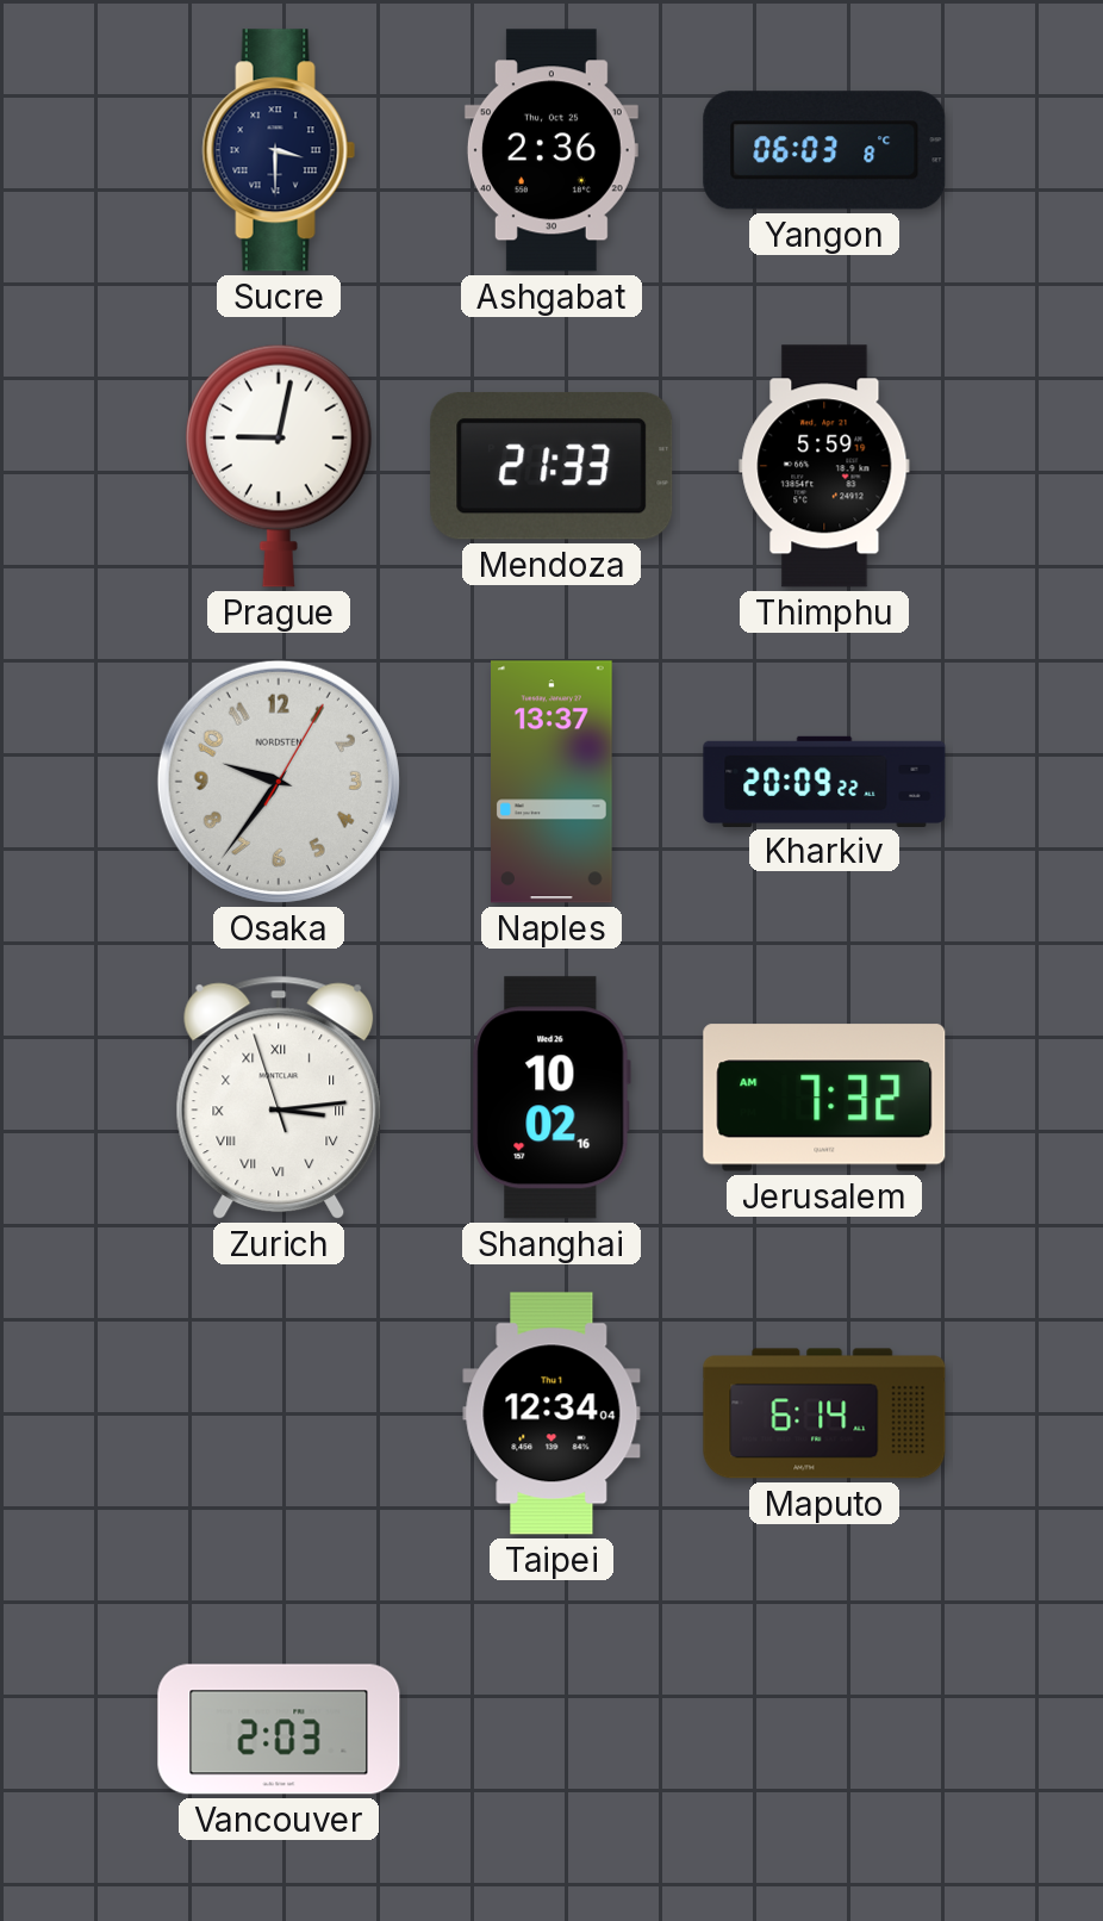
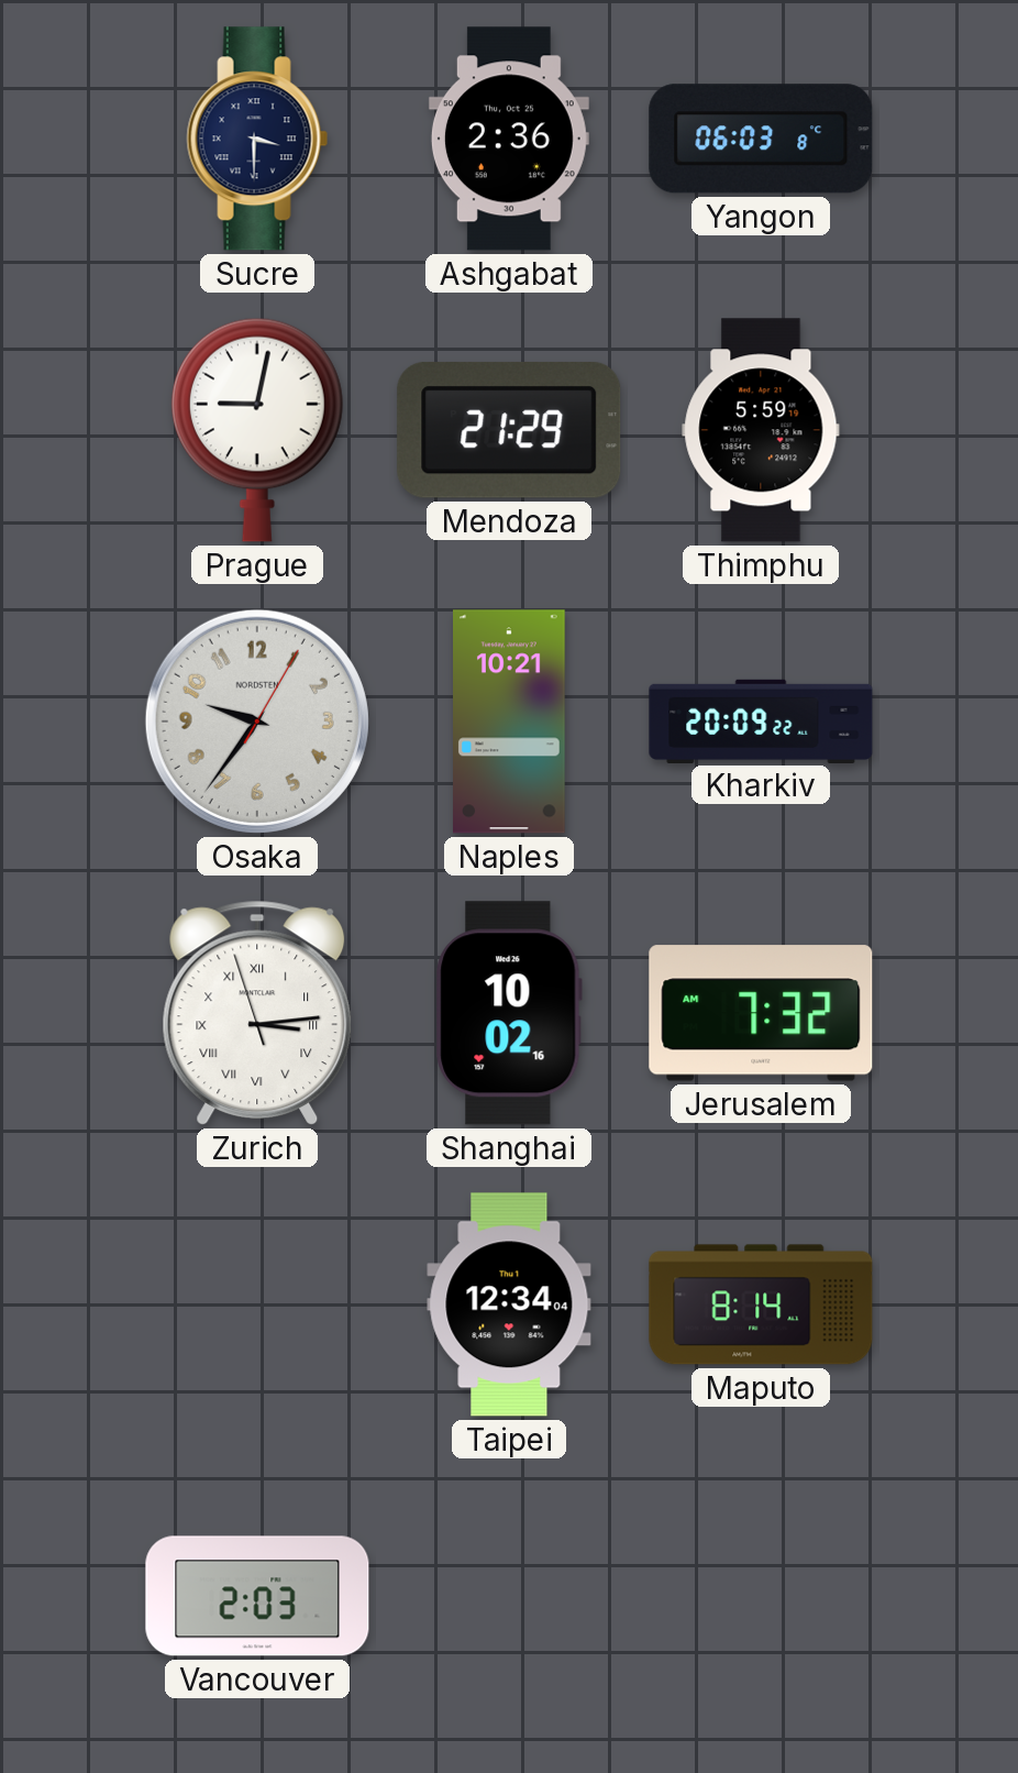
Mendoza: 21:33 -> 21:29
Naples: 13:37 -> 10:21
Maputo: 6:14 -> 8:14
